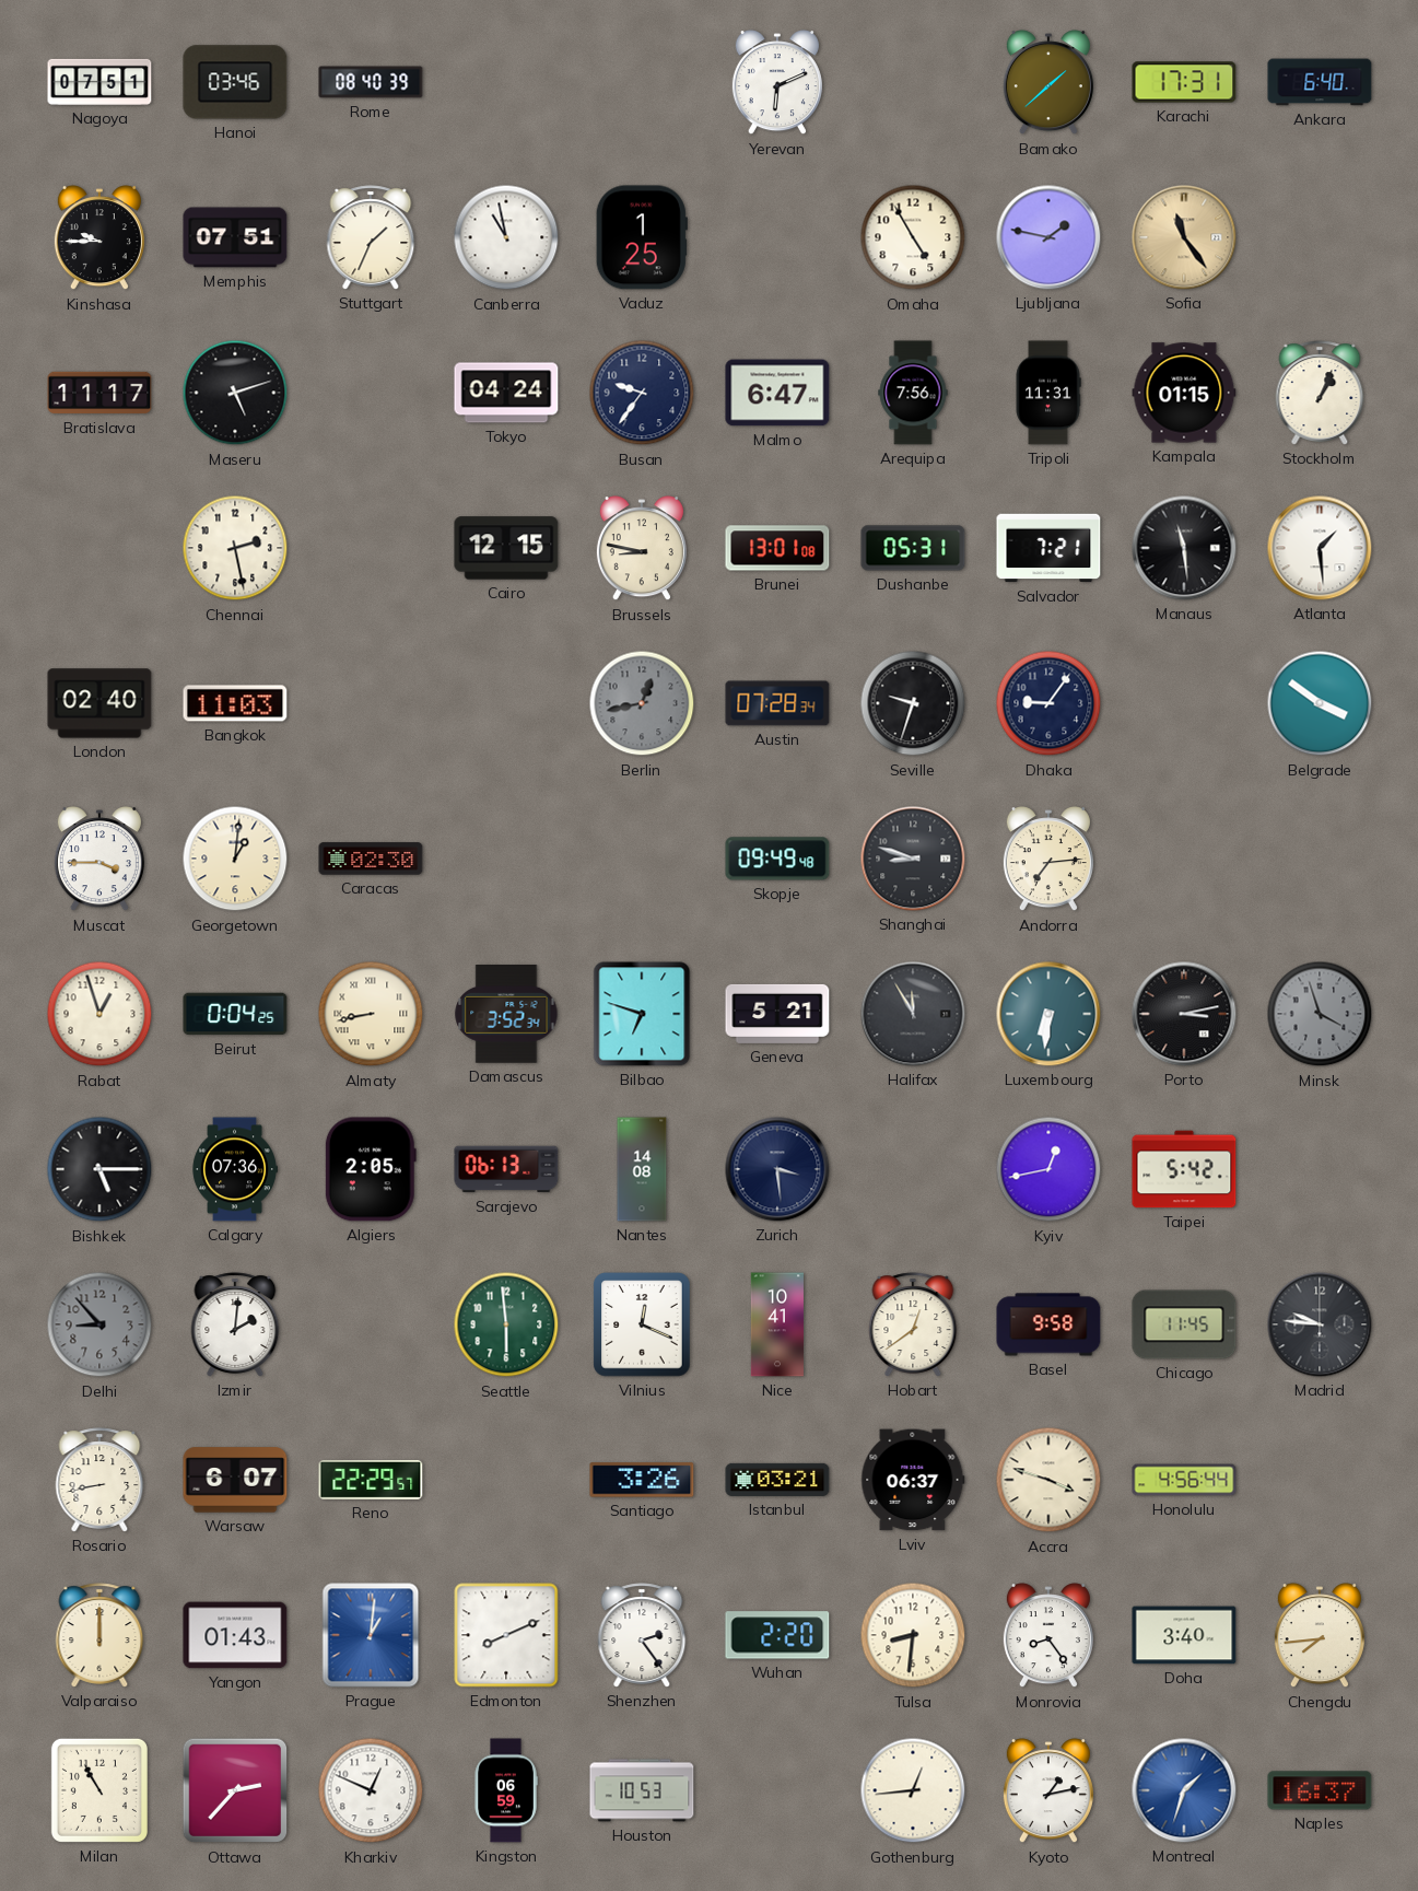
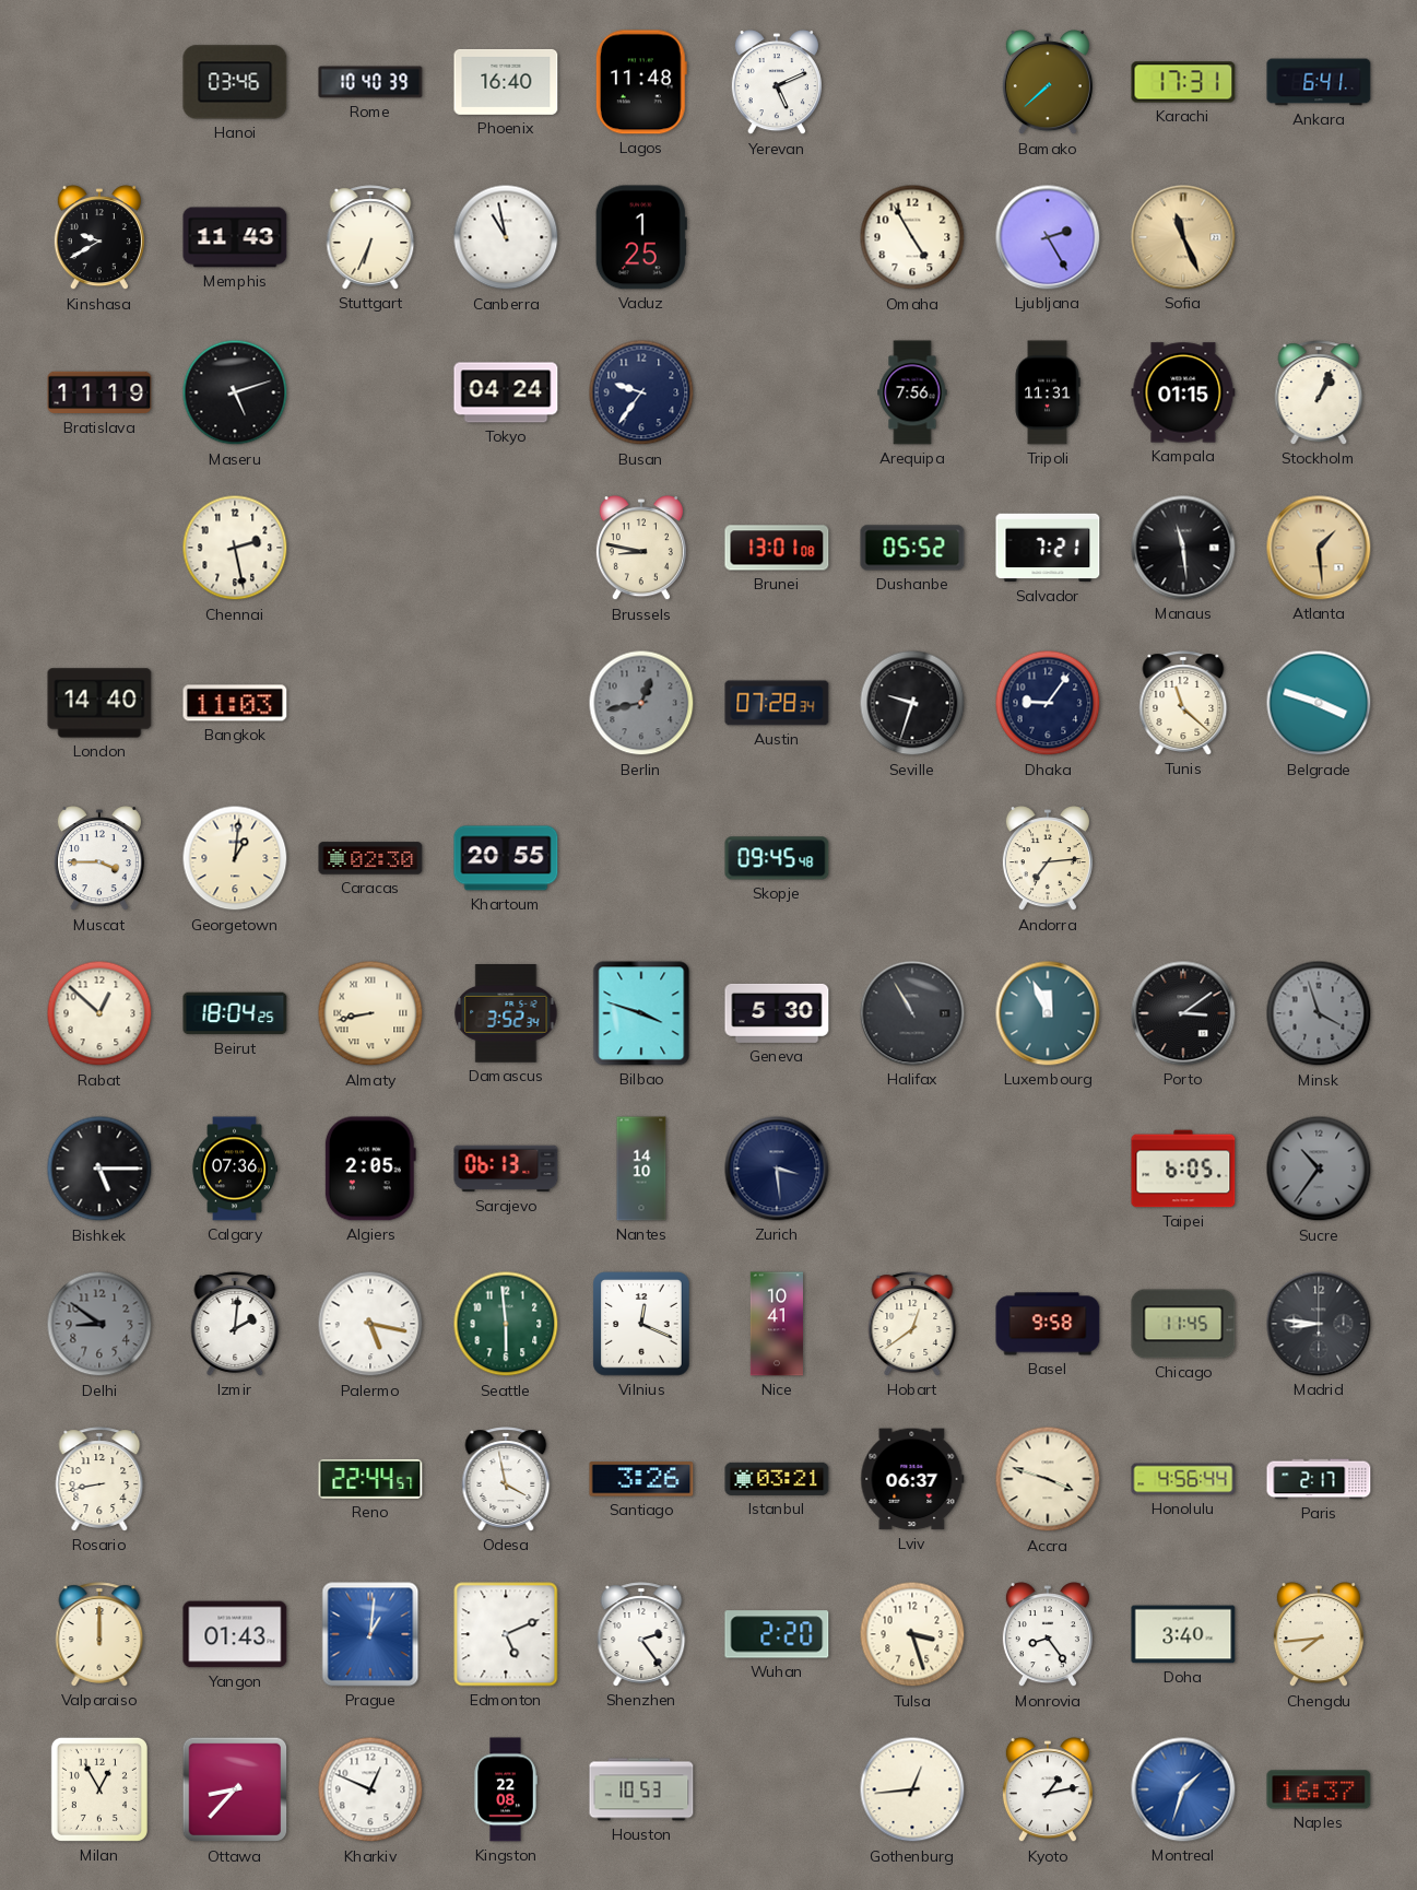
Nagoya: 07:51 -> none
Rome: 08:40 -> 10:40
Phoenix: none -> 16:40
Lagos: none -> 11:48
Yerevan: 6:11 -> 5:11
Bamako: 1:38 -> 7:38
Ankara: 6:40 -> 6:41
Kinshasa: 9:45 -> 9:40
Memphis: 07:51 -> 11:43
Stuttgart: 1:34 -> 6:34
Ljubljana: 1:47 -> 2:25
Sofia: 11:24 -> 11:26
Bratislava: 11:17 -> 11:19
Malmo: 6:47 -> none
Cairo: 12:15 -> none
Dushanbe: 05:31 -> 05:52
Atlanta dial: white -> champagne
London: 02:40 -> 14:40
Tunis: none -> 11:22
Belgrade: 3:51 -> 3:48
Khartoum: none -> 20:55
Skopje: 09:49 -> 09:45
Shanghai: 8:48 -> none
Rabat: 12:57 -> 12:52
Beirut: 0:04 -> 18:04
Bilbao: 6:48 -> 3:48
Geneva: 5:21 -> 5:30
Halifax: 11:55 -> 10:55
Luxembourg: 6:31 -> 11:56
Porto: 3:13 -> 3:09
Nantes: 14:08 -> 14:10
Kyiv: 12:43 -> none
Taipei: 5:42 -> 6:05
Sucre: none -> 10:36
Delhi: 8:53 -> 8:51
Palermo: none -> 5:17
Madrid: 9:46 -> 8:46
Warsaw: 6:07 -> none
Reno: 22:29 -> 22:44
Odesa: none -> 3:58
Paris: none -> 2:17
Edmonton: 8:11 -> 5:11
Tulsa: 8:31 -> 3:27
Milan: 10:55 -> 12:55
Ottawa: 2:37 -> 8:37
Kingston: 06:59 -> 22:08
